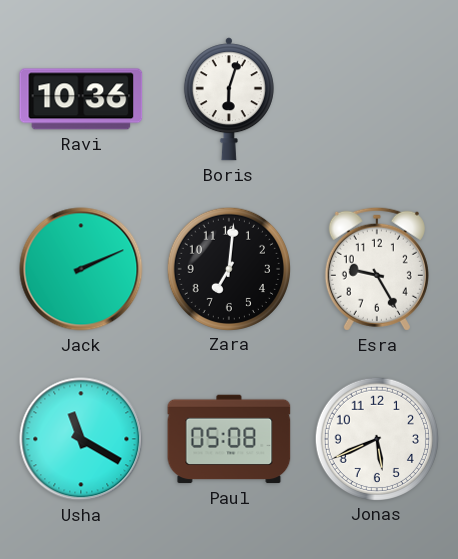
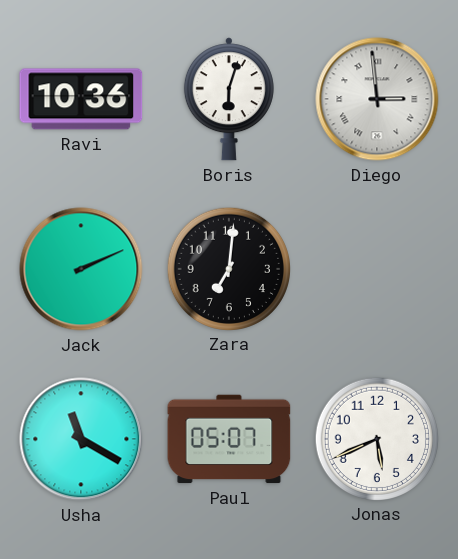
Diego: none -> 2:59
Esra: 9:25 -> none
Paul: 05:08 -> 05:07
